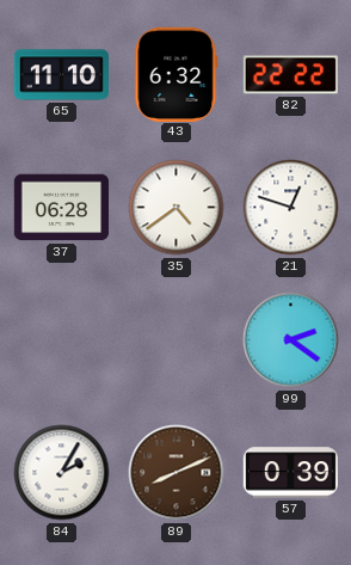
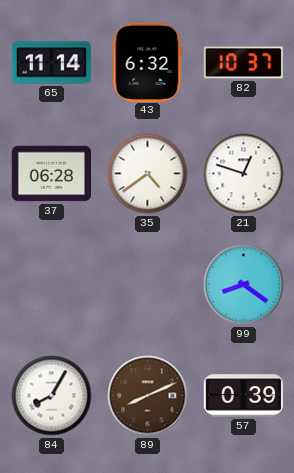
65: 11:10 -> 11:14
82: 22:22 -> 10:37
99: 2:21 -> 8:21
84: 2:05 -> 8:05
